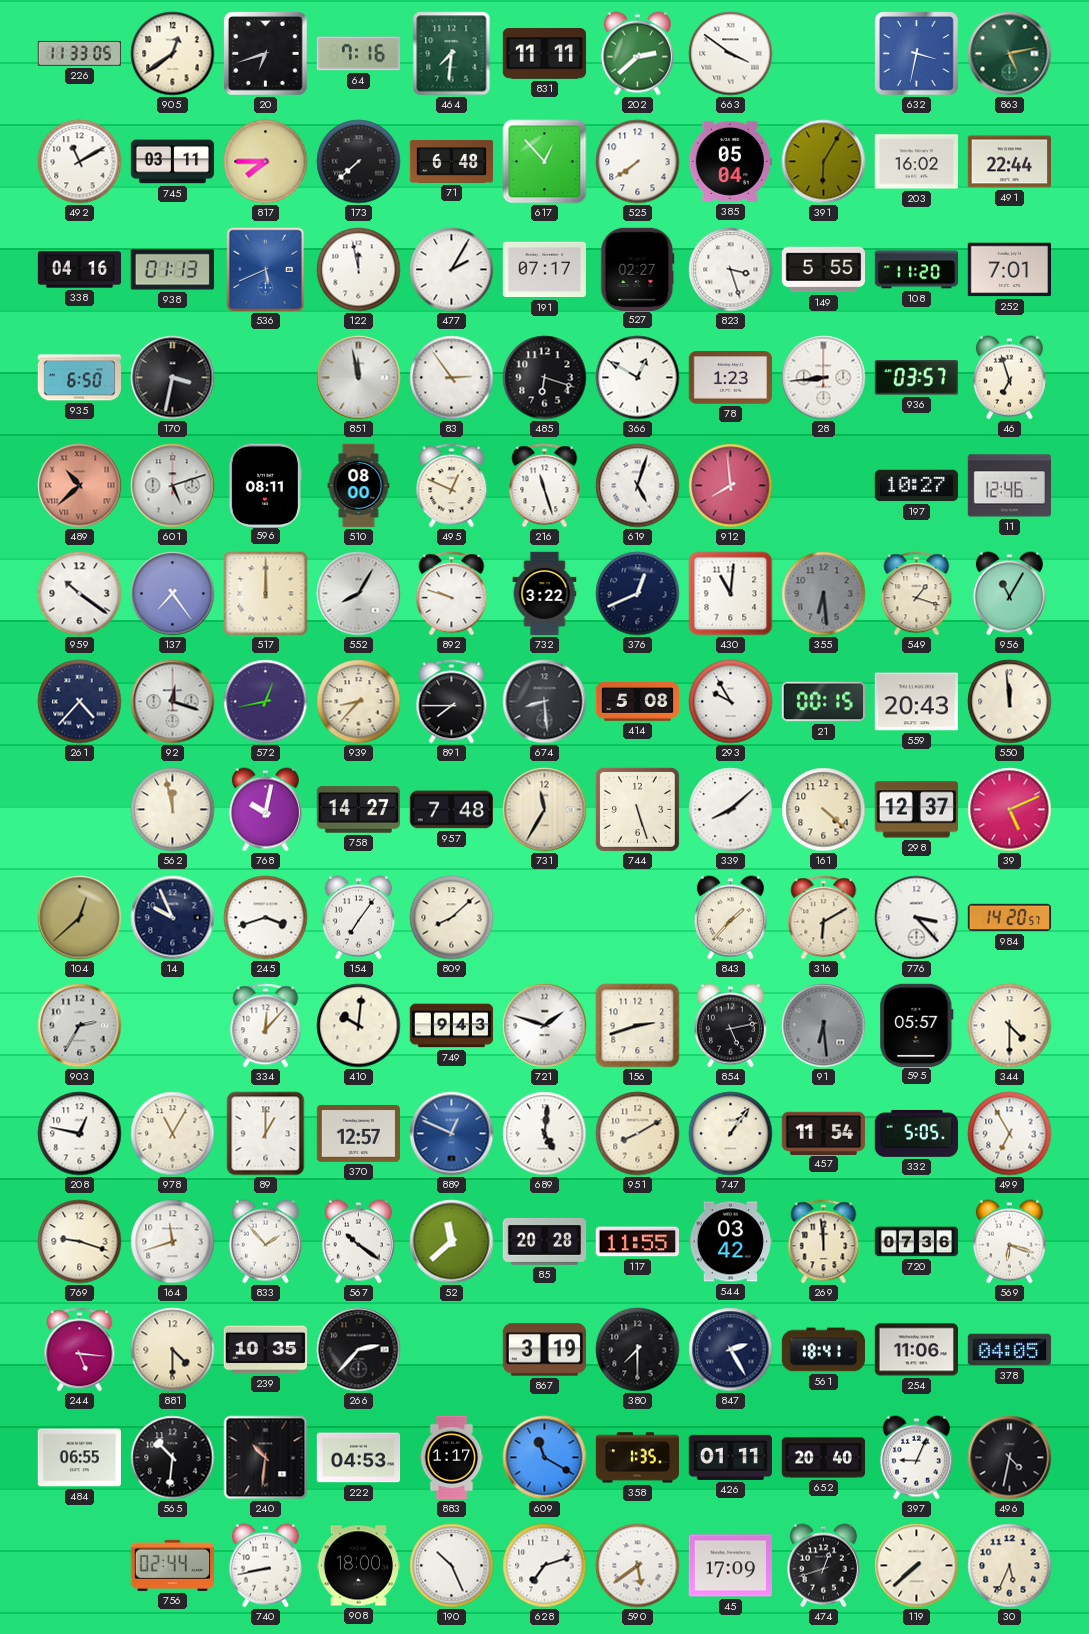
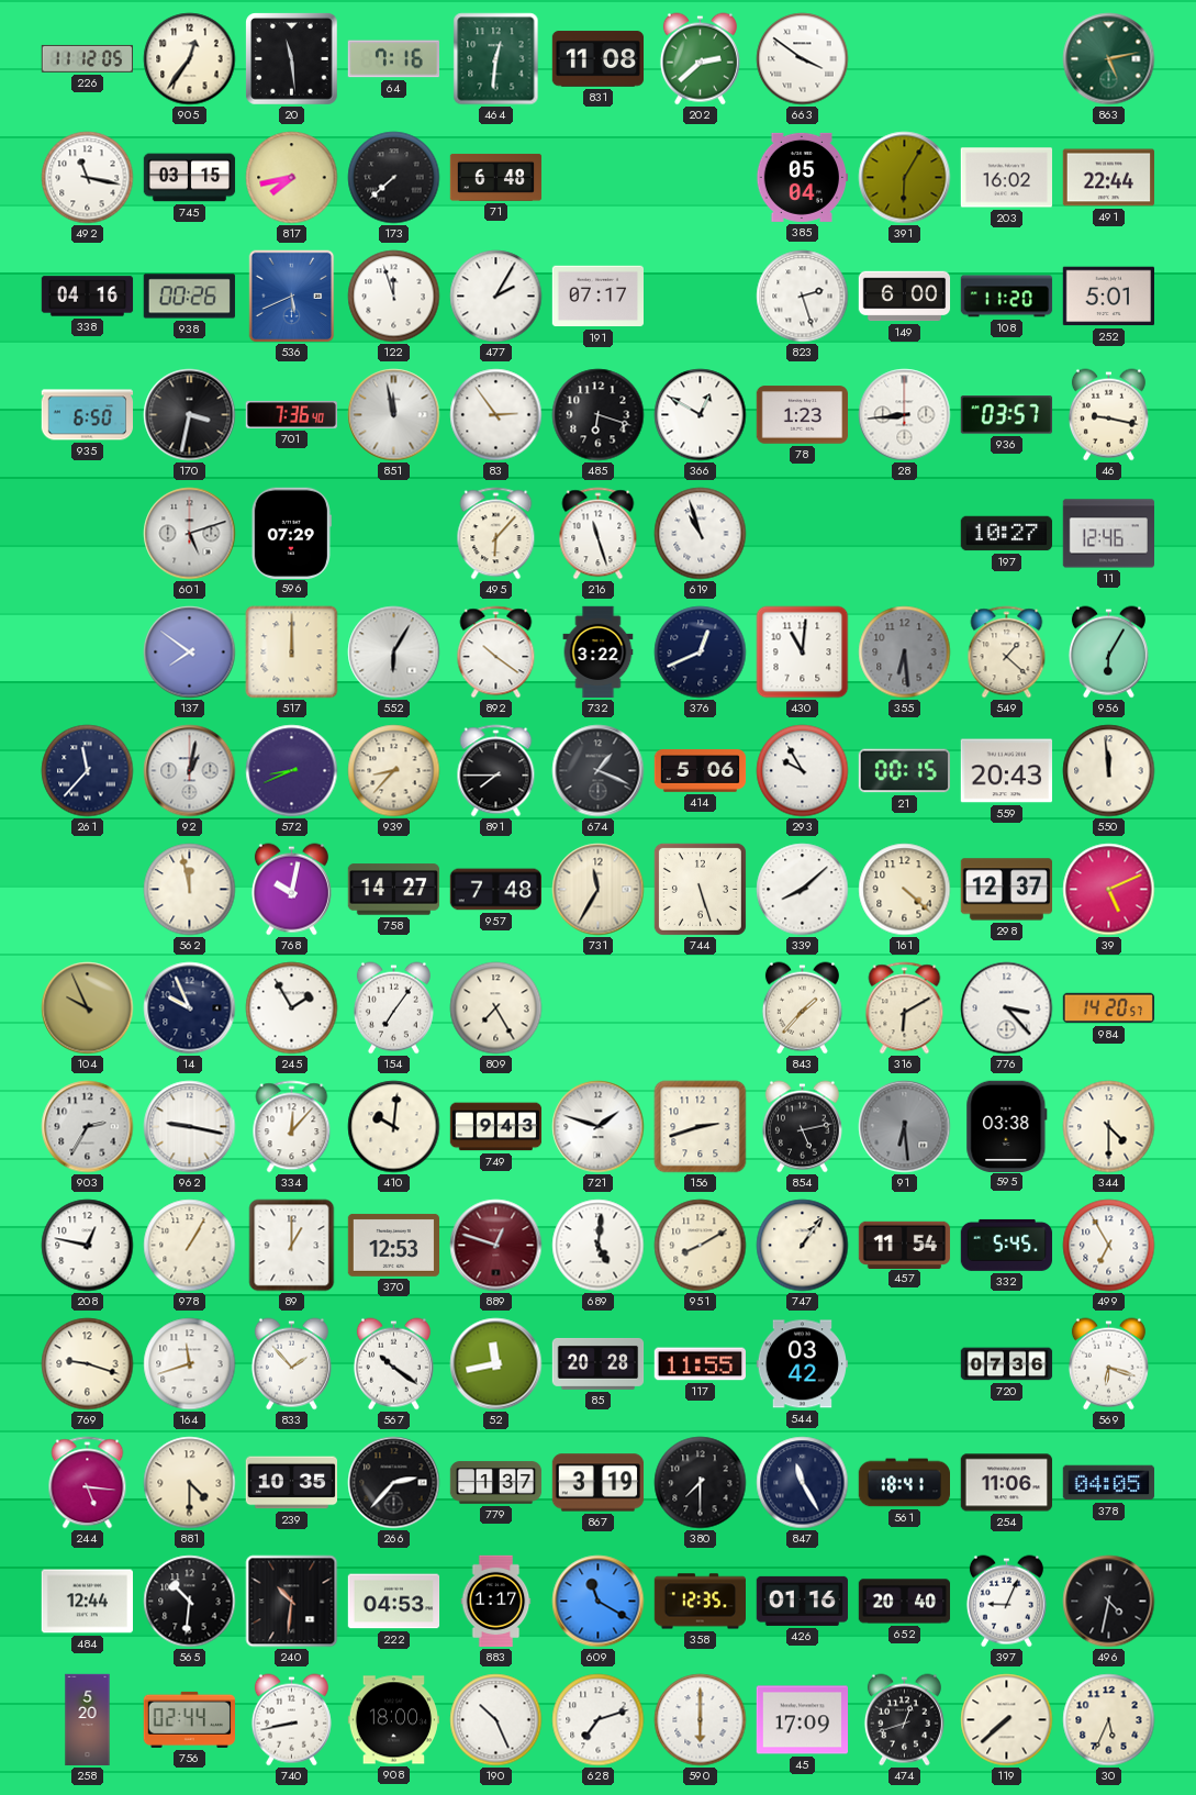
226: 11:33 -> 11:12
905: 12:39 -> 12:36
20: 6:42 -> 11:29
464: 7:31 -> 12:31
831: 11:11 -> 11:08
632: 3:32 -> none
492: 11:10 -> 11:17
745: 03:11 -> 03:15
817: 7:45 -> 7:43
617: 12:53 -> none
525: 7:39 -> none
938: 01:13 -> 00:26
122: 11:58 -> 11:57
527: 02:27 -> none
823: 3:27 -> 2:27
149: 5:55 -> 6:00
252: 7:01 -> 5:01
701: none -> 7:36
46: 6:57 -> 9:17
489: 10:38 -> none
596: 08:11 -> 07:29
510: 08:00 -> none
495: 12:49 -> 6:07
619: 5:03 -> 10:57
912: 7:59 -> none
959: 10:21 -> none
137: 7:24 -> 7:51
552: 8:05 -> 6:05
892: 9:48 -> 10:21
549: 1:18 -> 1:22
956: 11:05 -> 6:05
261: 4:37 -> 11:37
92: 12:18 -> 1:02
572: 12:43 -> 8:41
674: 8:29 -> 1:19
414: 5:08 -> 5:06
104: 12:38 -> 9:56
245: 3:42 -> 1:55
809: 8:08 -> 7:25
962: none -> 9:17
595: 05:57 -> 03:38
978: 11:05 -> 1:05
370: 12:57 -> 12:53
889: 12:49 -> 12:48
889 dial: blue -> burgundy
332: 5:05 -> 5:45
52: 11:38 -> 11:43
269: 11:59 -> none
779: none -> 1:37
847: 2:25 -> 11:25
484: 06:55 -> 12:44
358: 1:35 -> 12:35
426: 01:11 -> 01:16
258: none -> 5:20
590: 5:39 -> 6:00
